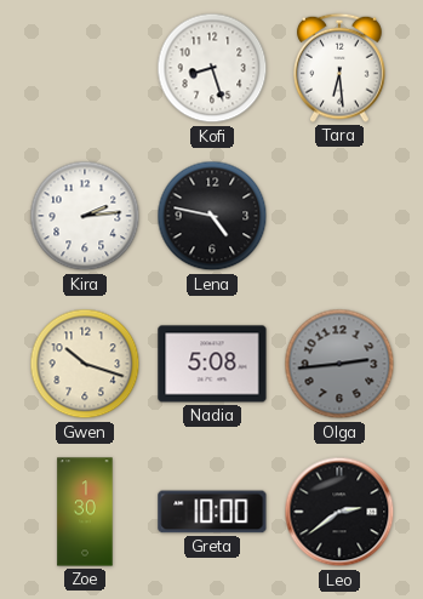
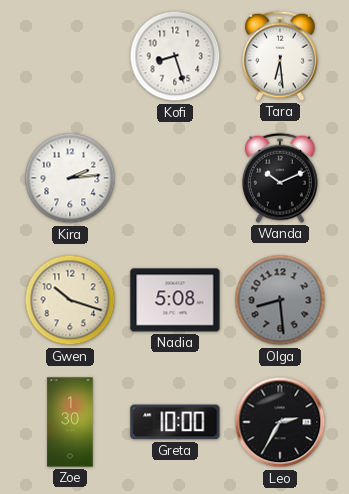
Lena: 4:47 -> none
Wanda: none -> 10:11
Olga: 2:44 -> 8:29
Leo: 2:39 -> 2:35
